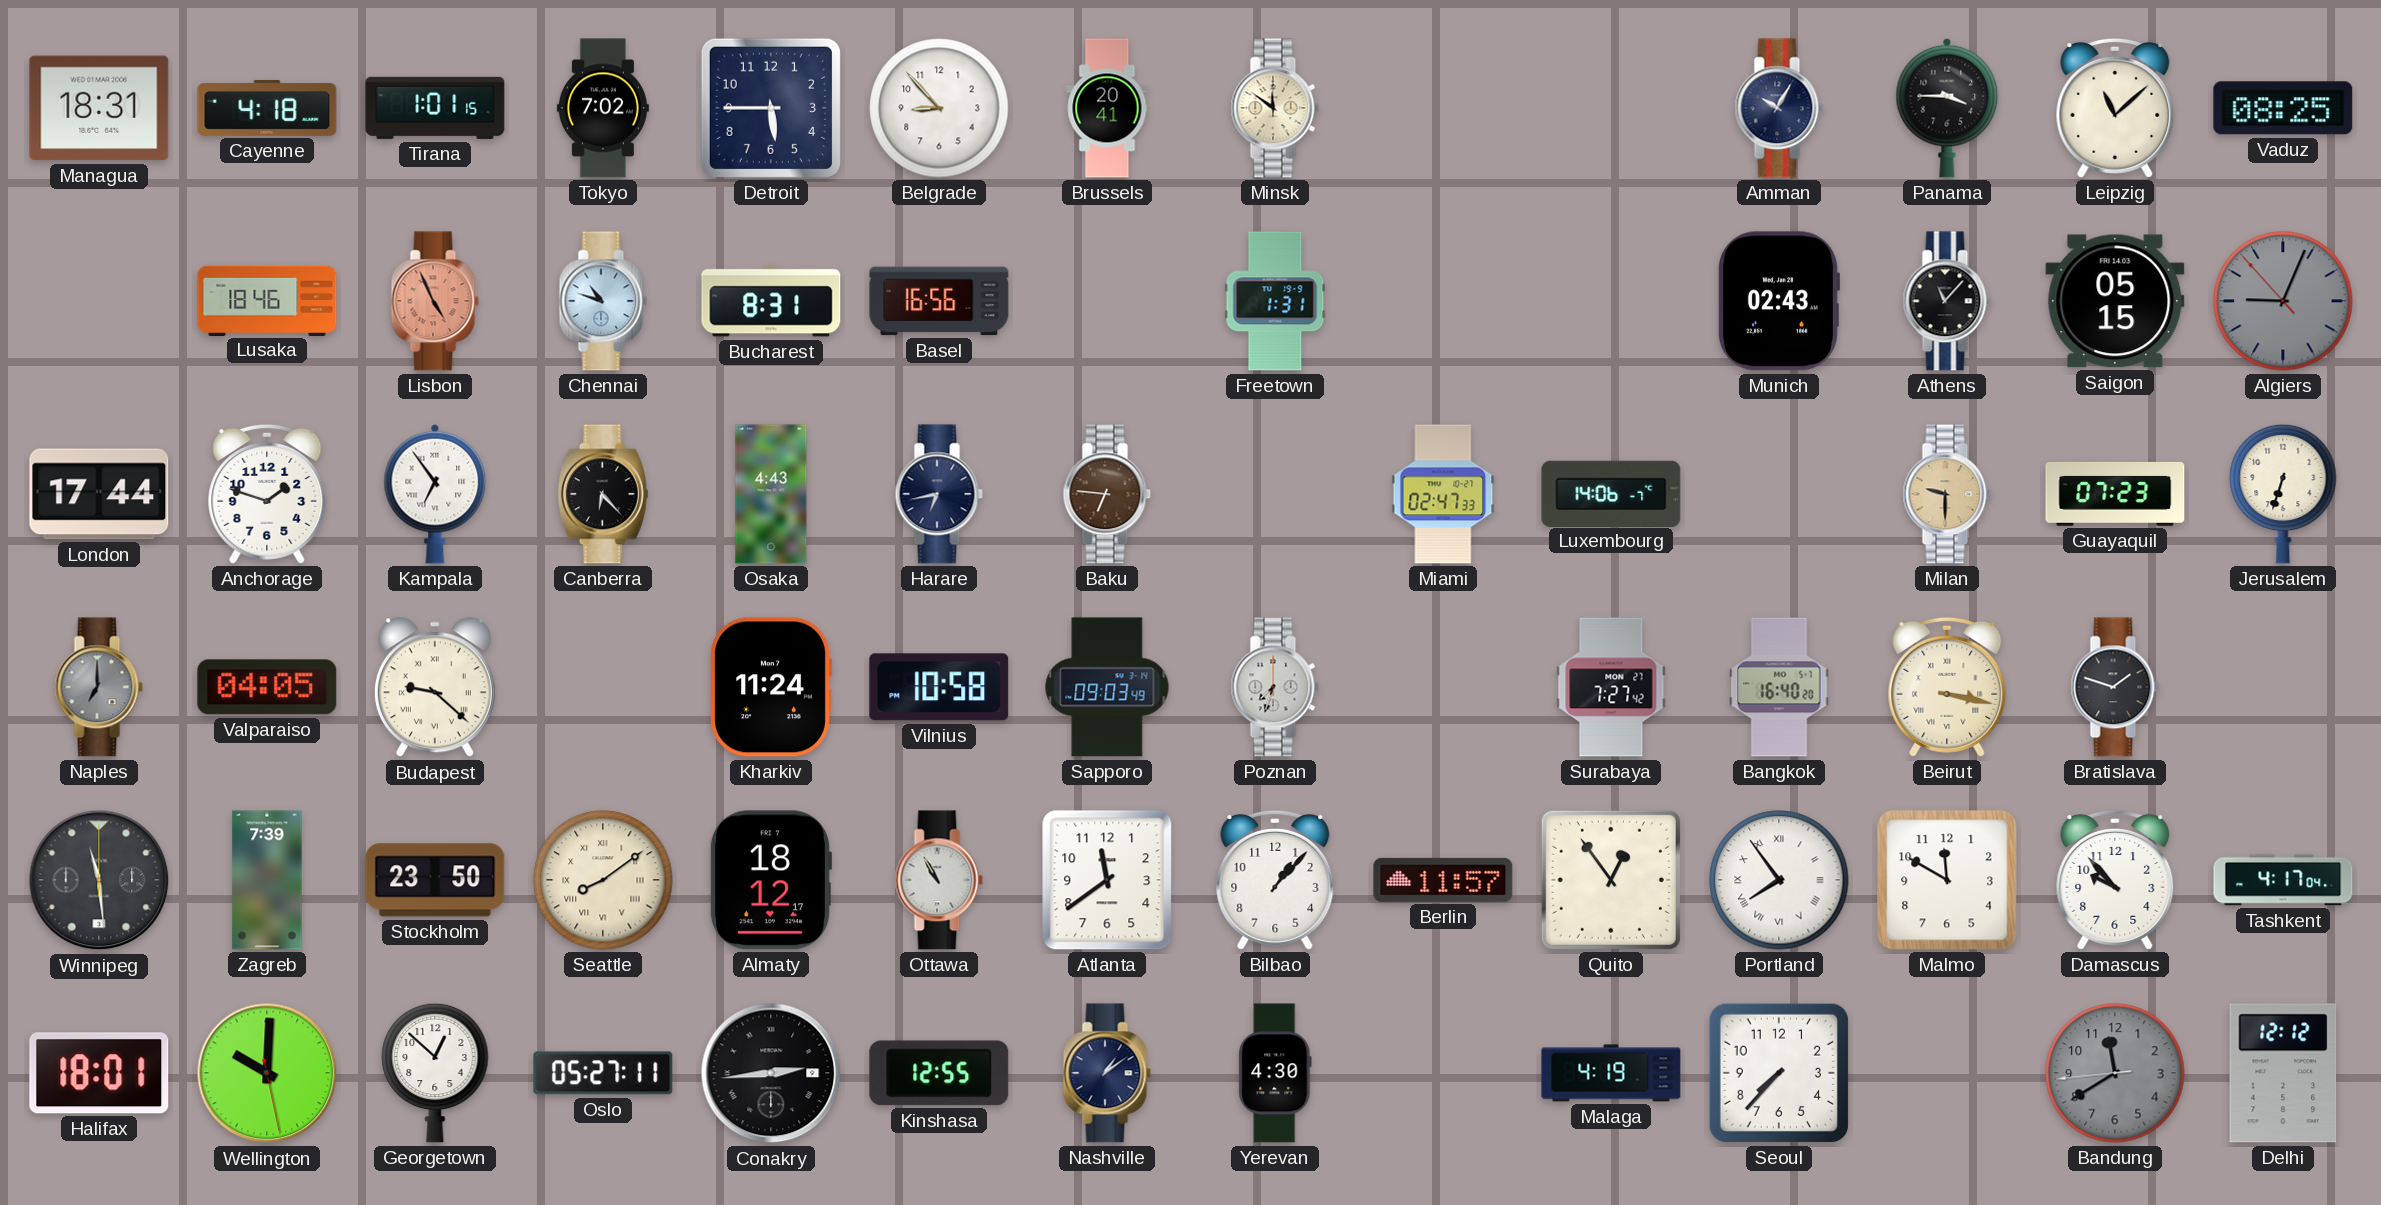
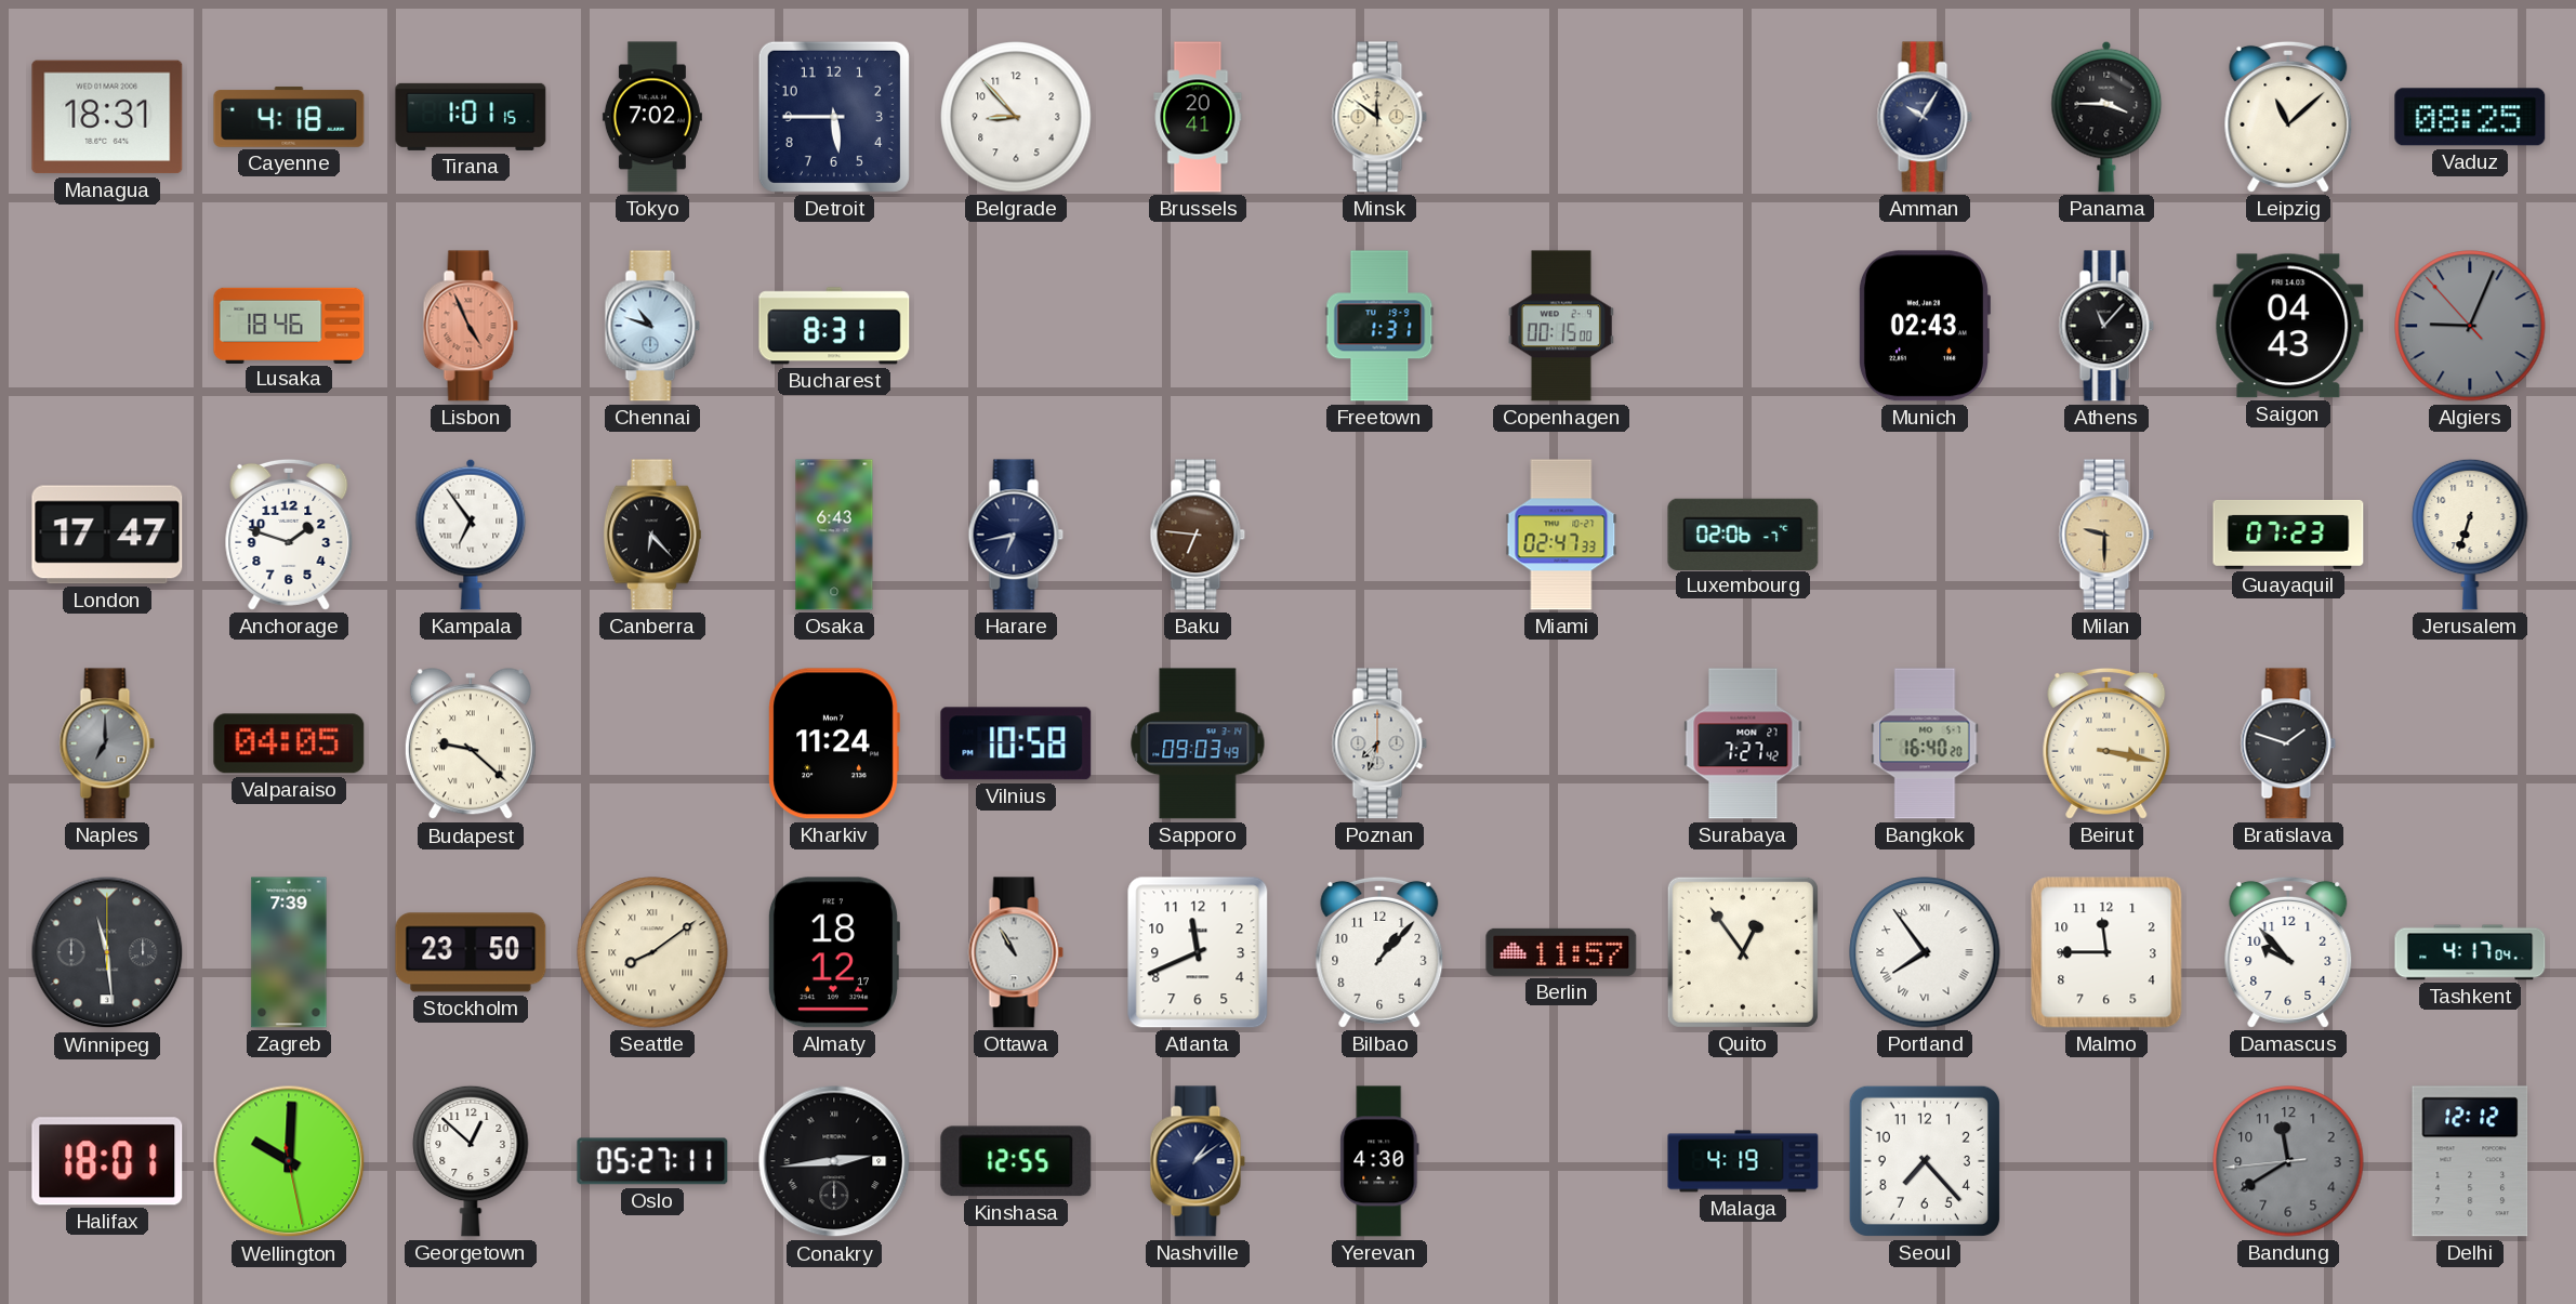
Basel: 16:56 -> none
Copenhagen: none -> 00:15
Saigon: 05:15 -> 04:43
London: 17:44 -> 17:47
Osaka: 4:43 -> 6:43
Luxembourg: 14:06 -> 02:06
Atlanta: 11:39 -> 11:41
Malmo: 11:50 -> 11:45
Seoul: 7:37 -> 7:23
